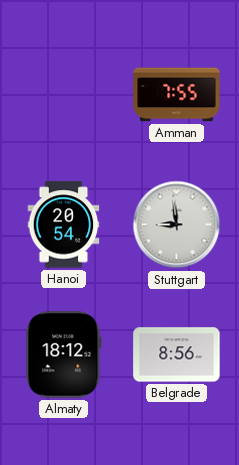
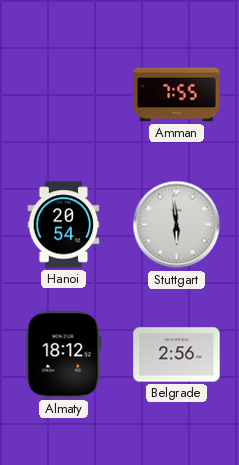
Stuttgart: 8:59 -> 5:59
Belgrade: 8:56 -> 2:56
